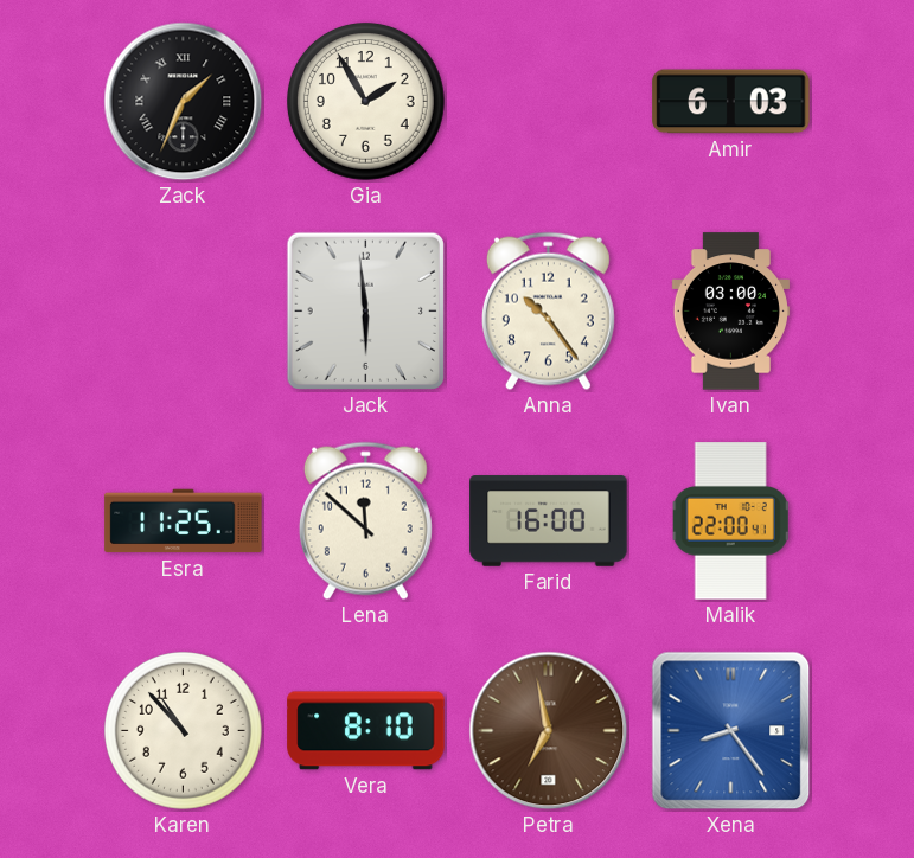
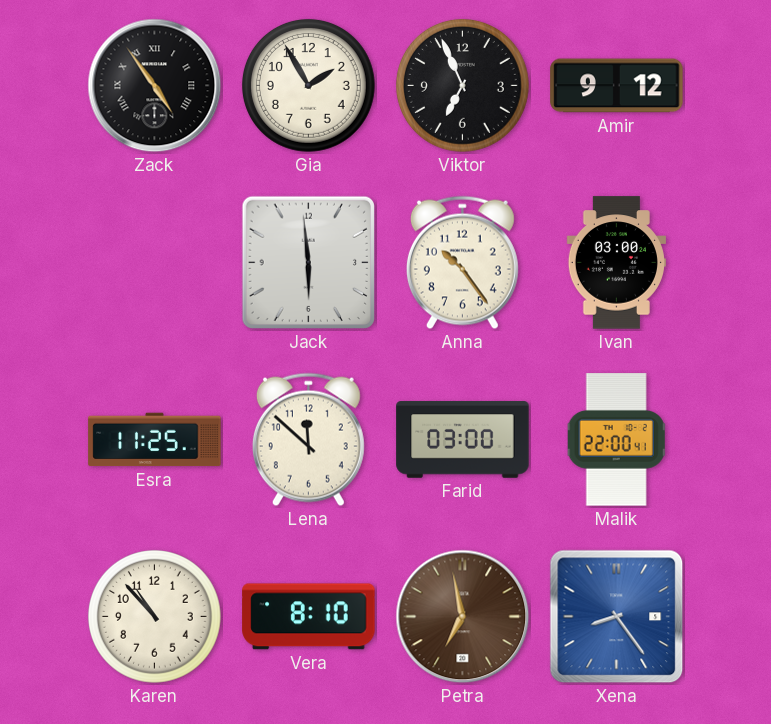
Zack: 1:34 -> 4:54
Viktor: none -> 6:56
Amir: 6:03 -> 9:12
Farid: 16:00 -> 03:00
